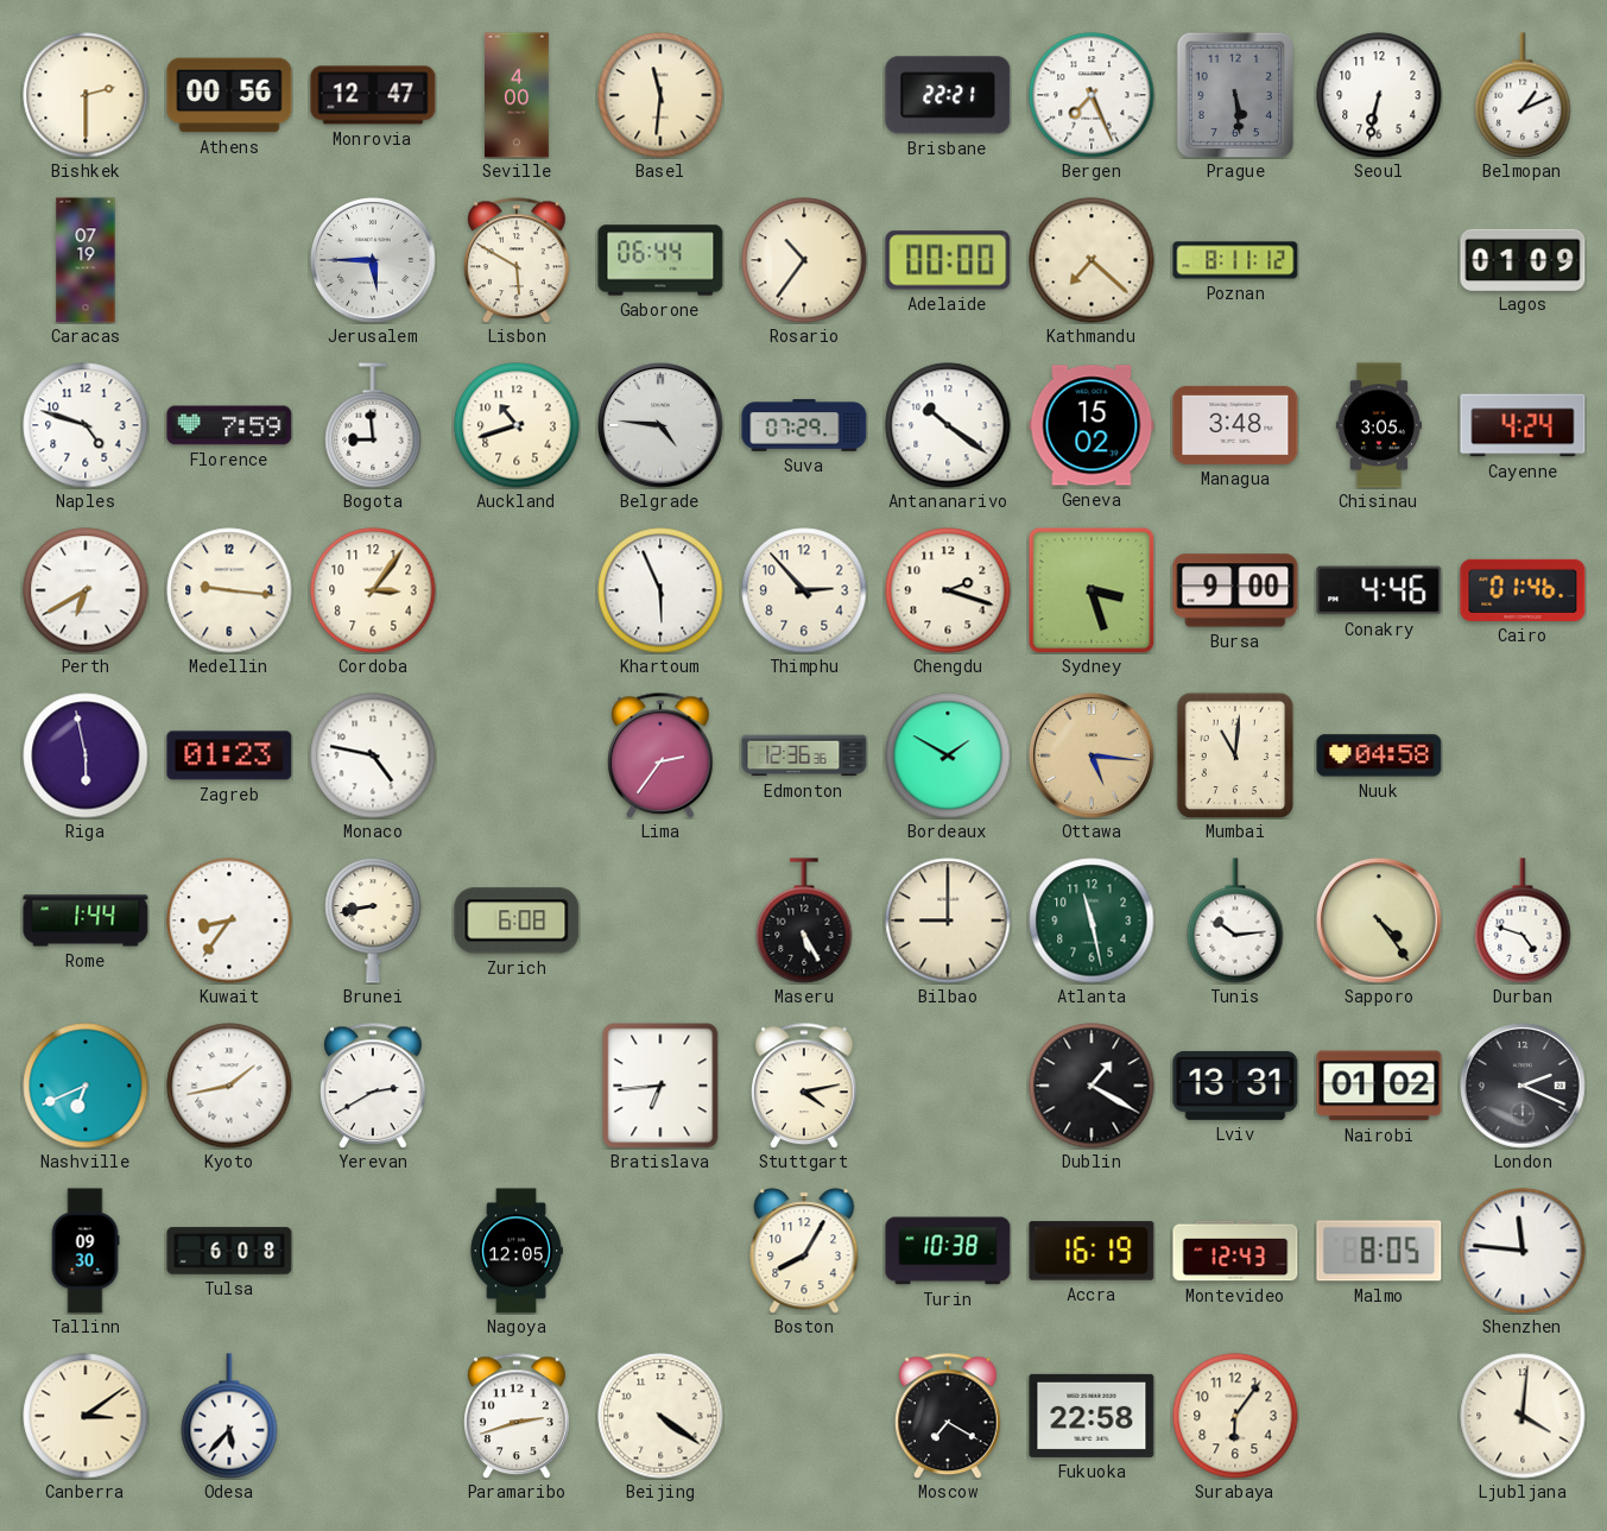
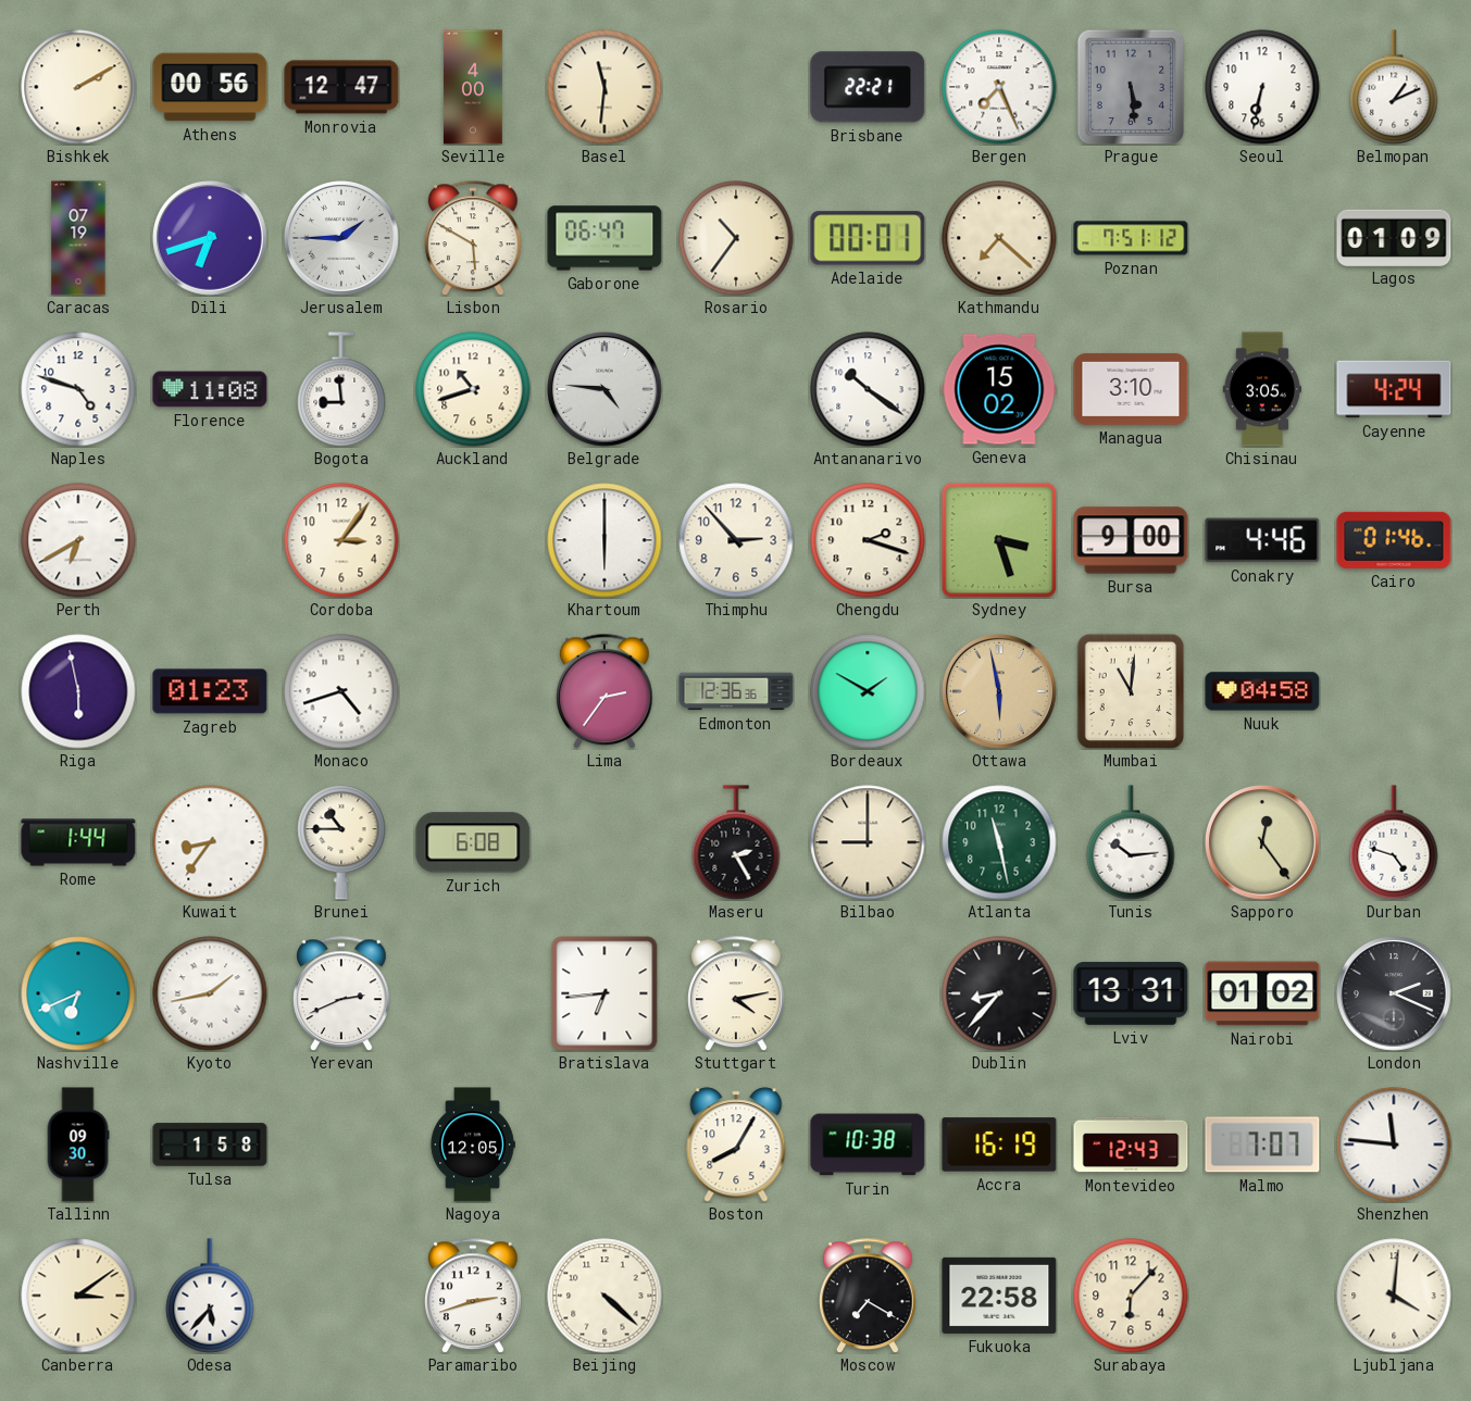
Bishkek: 2:30 -> 2:10
Dili: none -> 6:42
Jerusalem: 5:45 -> 1:45
Gaborone: 06:44 -> 06:47
Adelaide: 00:00 -> 00:01
Poznan: 8:11 -> 7:51
Florence: 7:59 -> 11:08
Suva: 07:29 -> none
Managua: 3:48 -> 3:10
Medellin: 9:16 -> none
Khartoum: 5:56 -> 6:00
Monaco: 4:47 -> 4:42
Ottawa: 5:16 -> 5:58
Brunei: 8:43 -> 10:45
Maseru: 5:25 -> 2:25
Sapporo: 4:24 -> 12:24
Yerevan: 2:40 -> 2:41
Dublin: 1:20 -> 8:37
Tulsa: 6:08 -> 1:58
Malmo: 8:05 -> 7:07
Beijing: 4:21 -> 4:22
Surabaya: 6:06 -> 6:07
